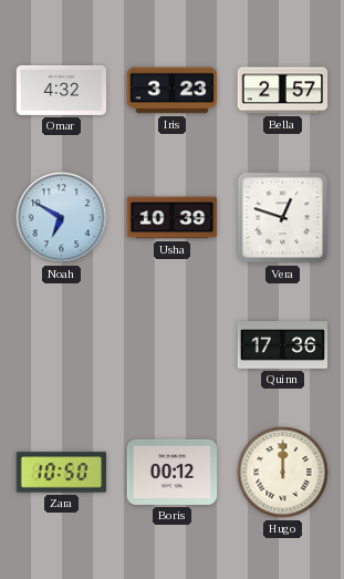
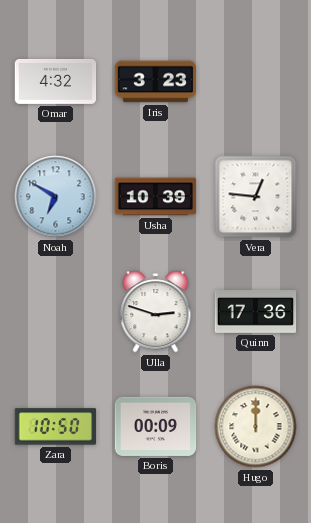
Bella: 2:57 -> none
Vera: 12:48 -> 12:46
Ulla: none -> 2:48
Boris: 00:12 -> 00:09
